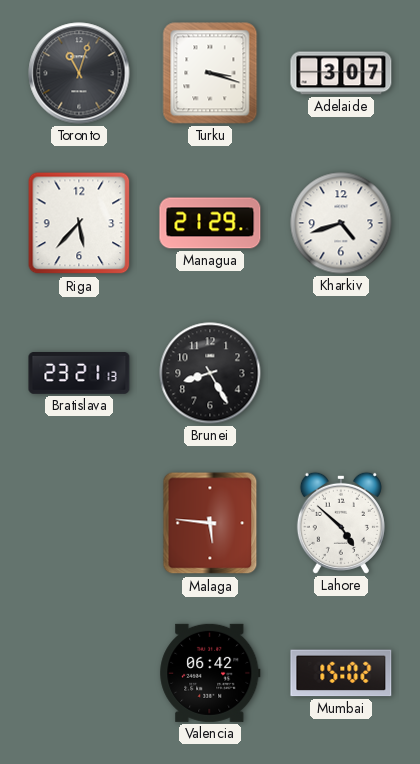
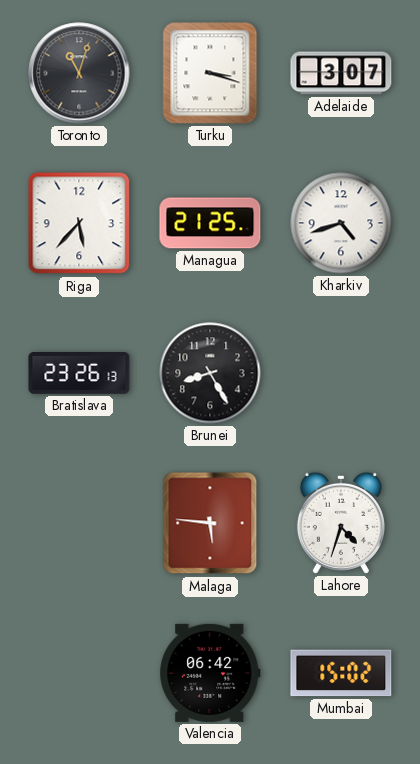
Managua: 21:29 -> 21:25
Bratislava: 23:21 -> 23:26
Lahore: 4:52 -> 4:33
